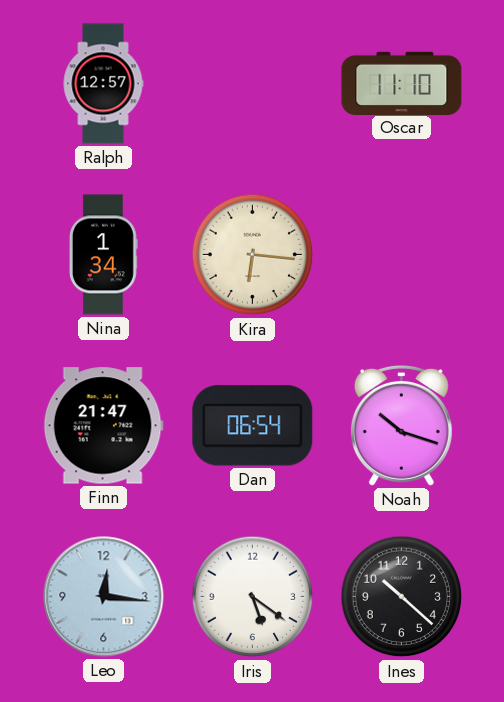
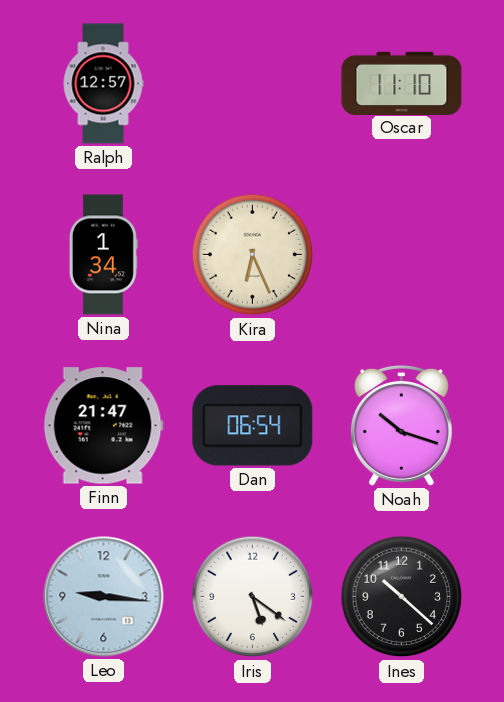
Kira: 6:16 -> 6:26
Leo: 12:16 -> 9:16
